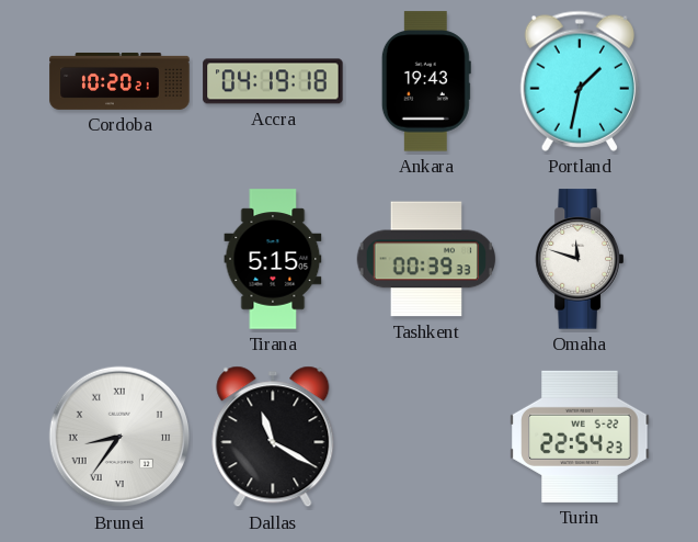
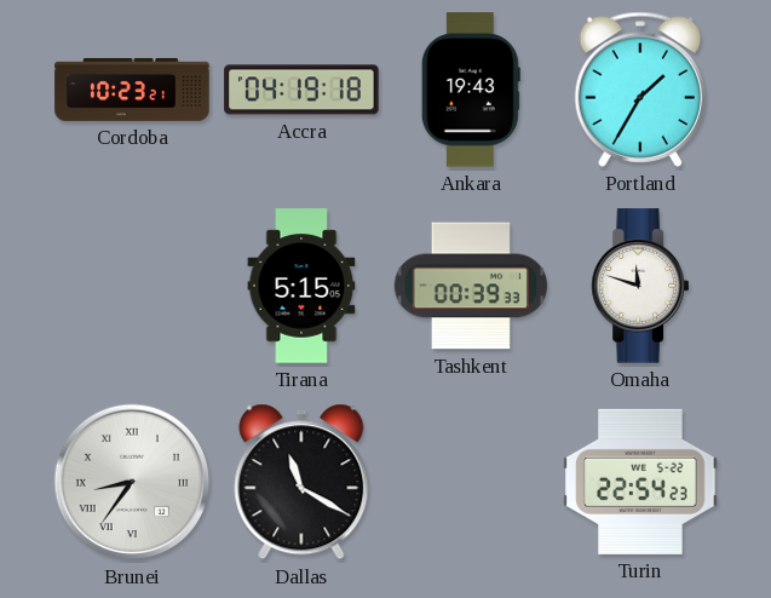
Cordoba: 10:20 -> 10:23
Portland: 1:32 -> 1:35
